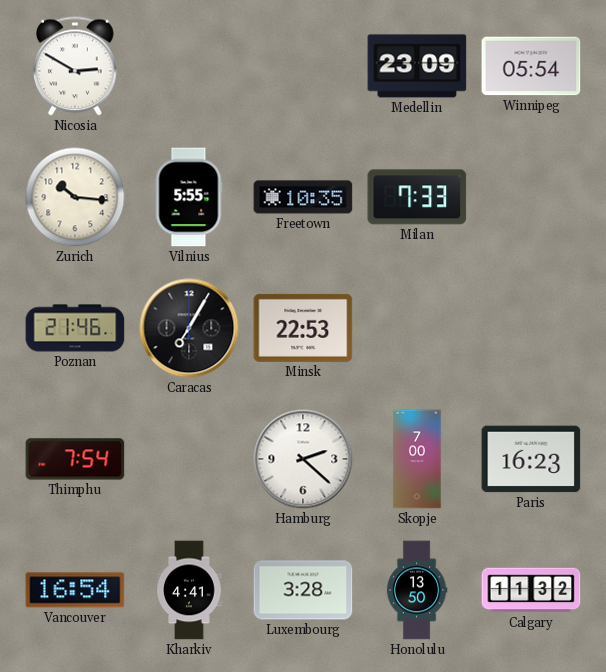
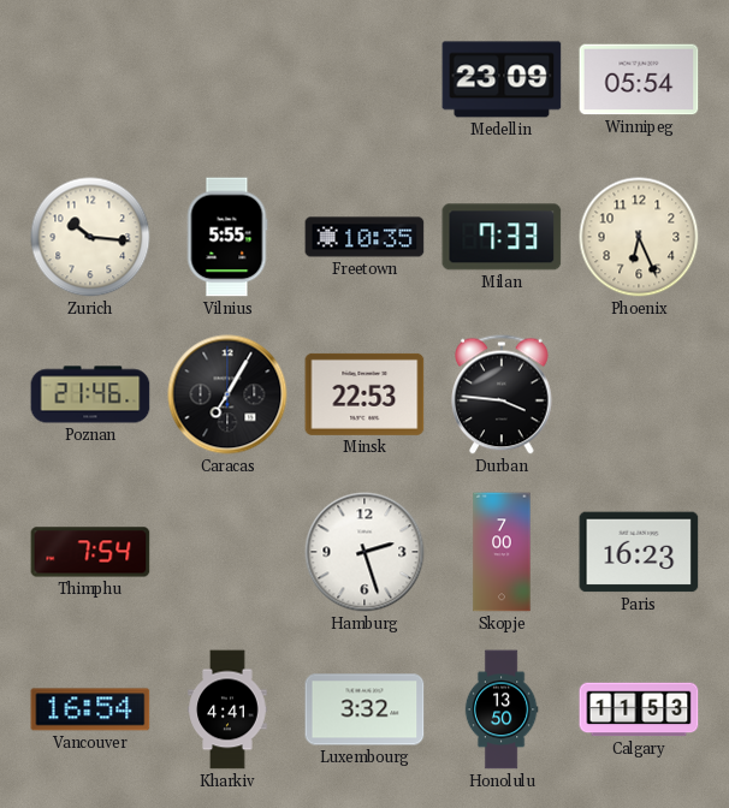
Nicosia: 2:50 -> none
Phoenix: none -> 6:26
Durban: none -> 3:46
Hamburg: 2:22 -> 2:27
Luxembourg: 3:28 -> 3:32
Calgary: 11:32 -> 11:53
